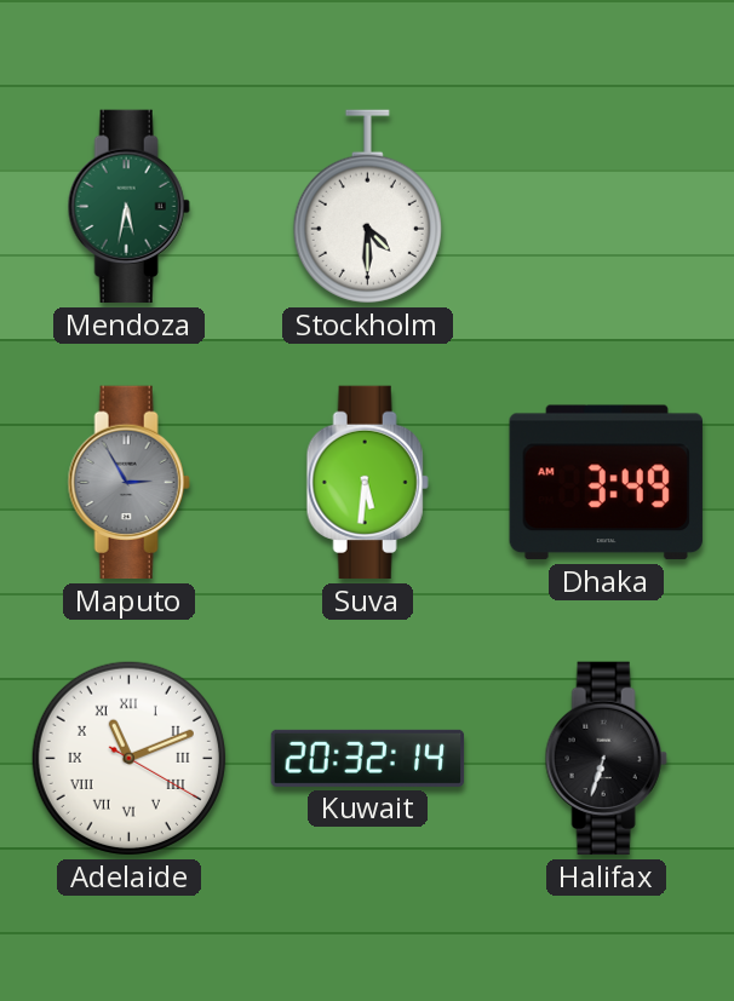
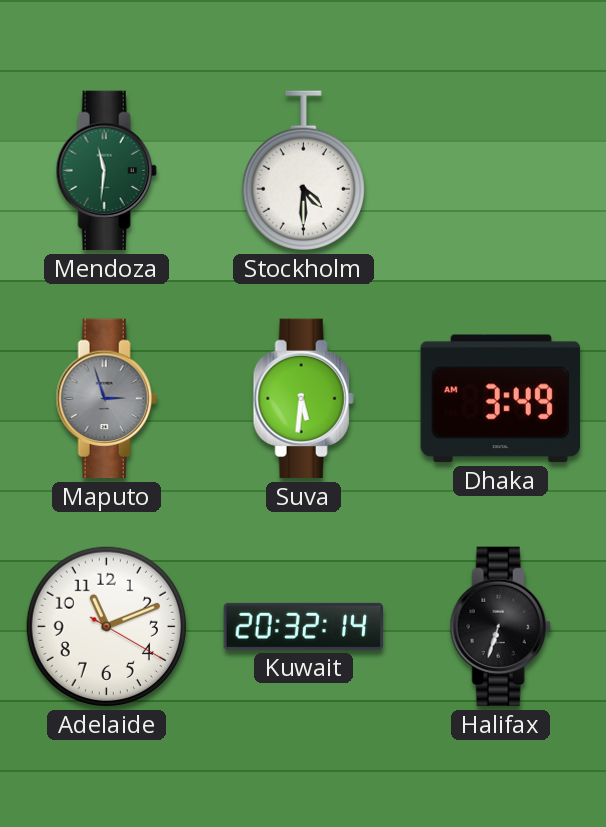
Mendoza: 5:32 -> 11:31
Maputo: 2:55 -> 2:57
Adelaide numerals: Roman -> Arabic
